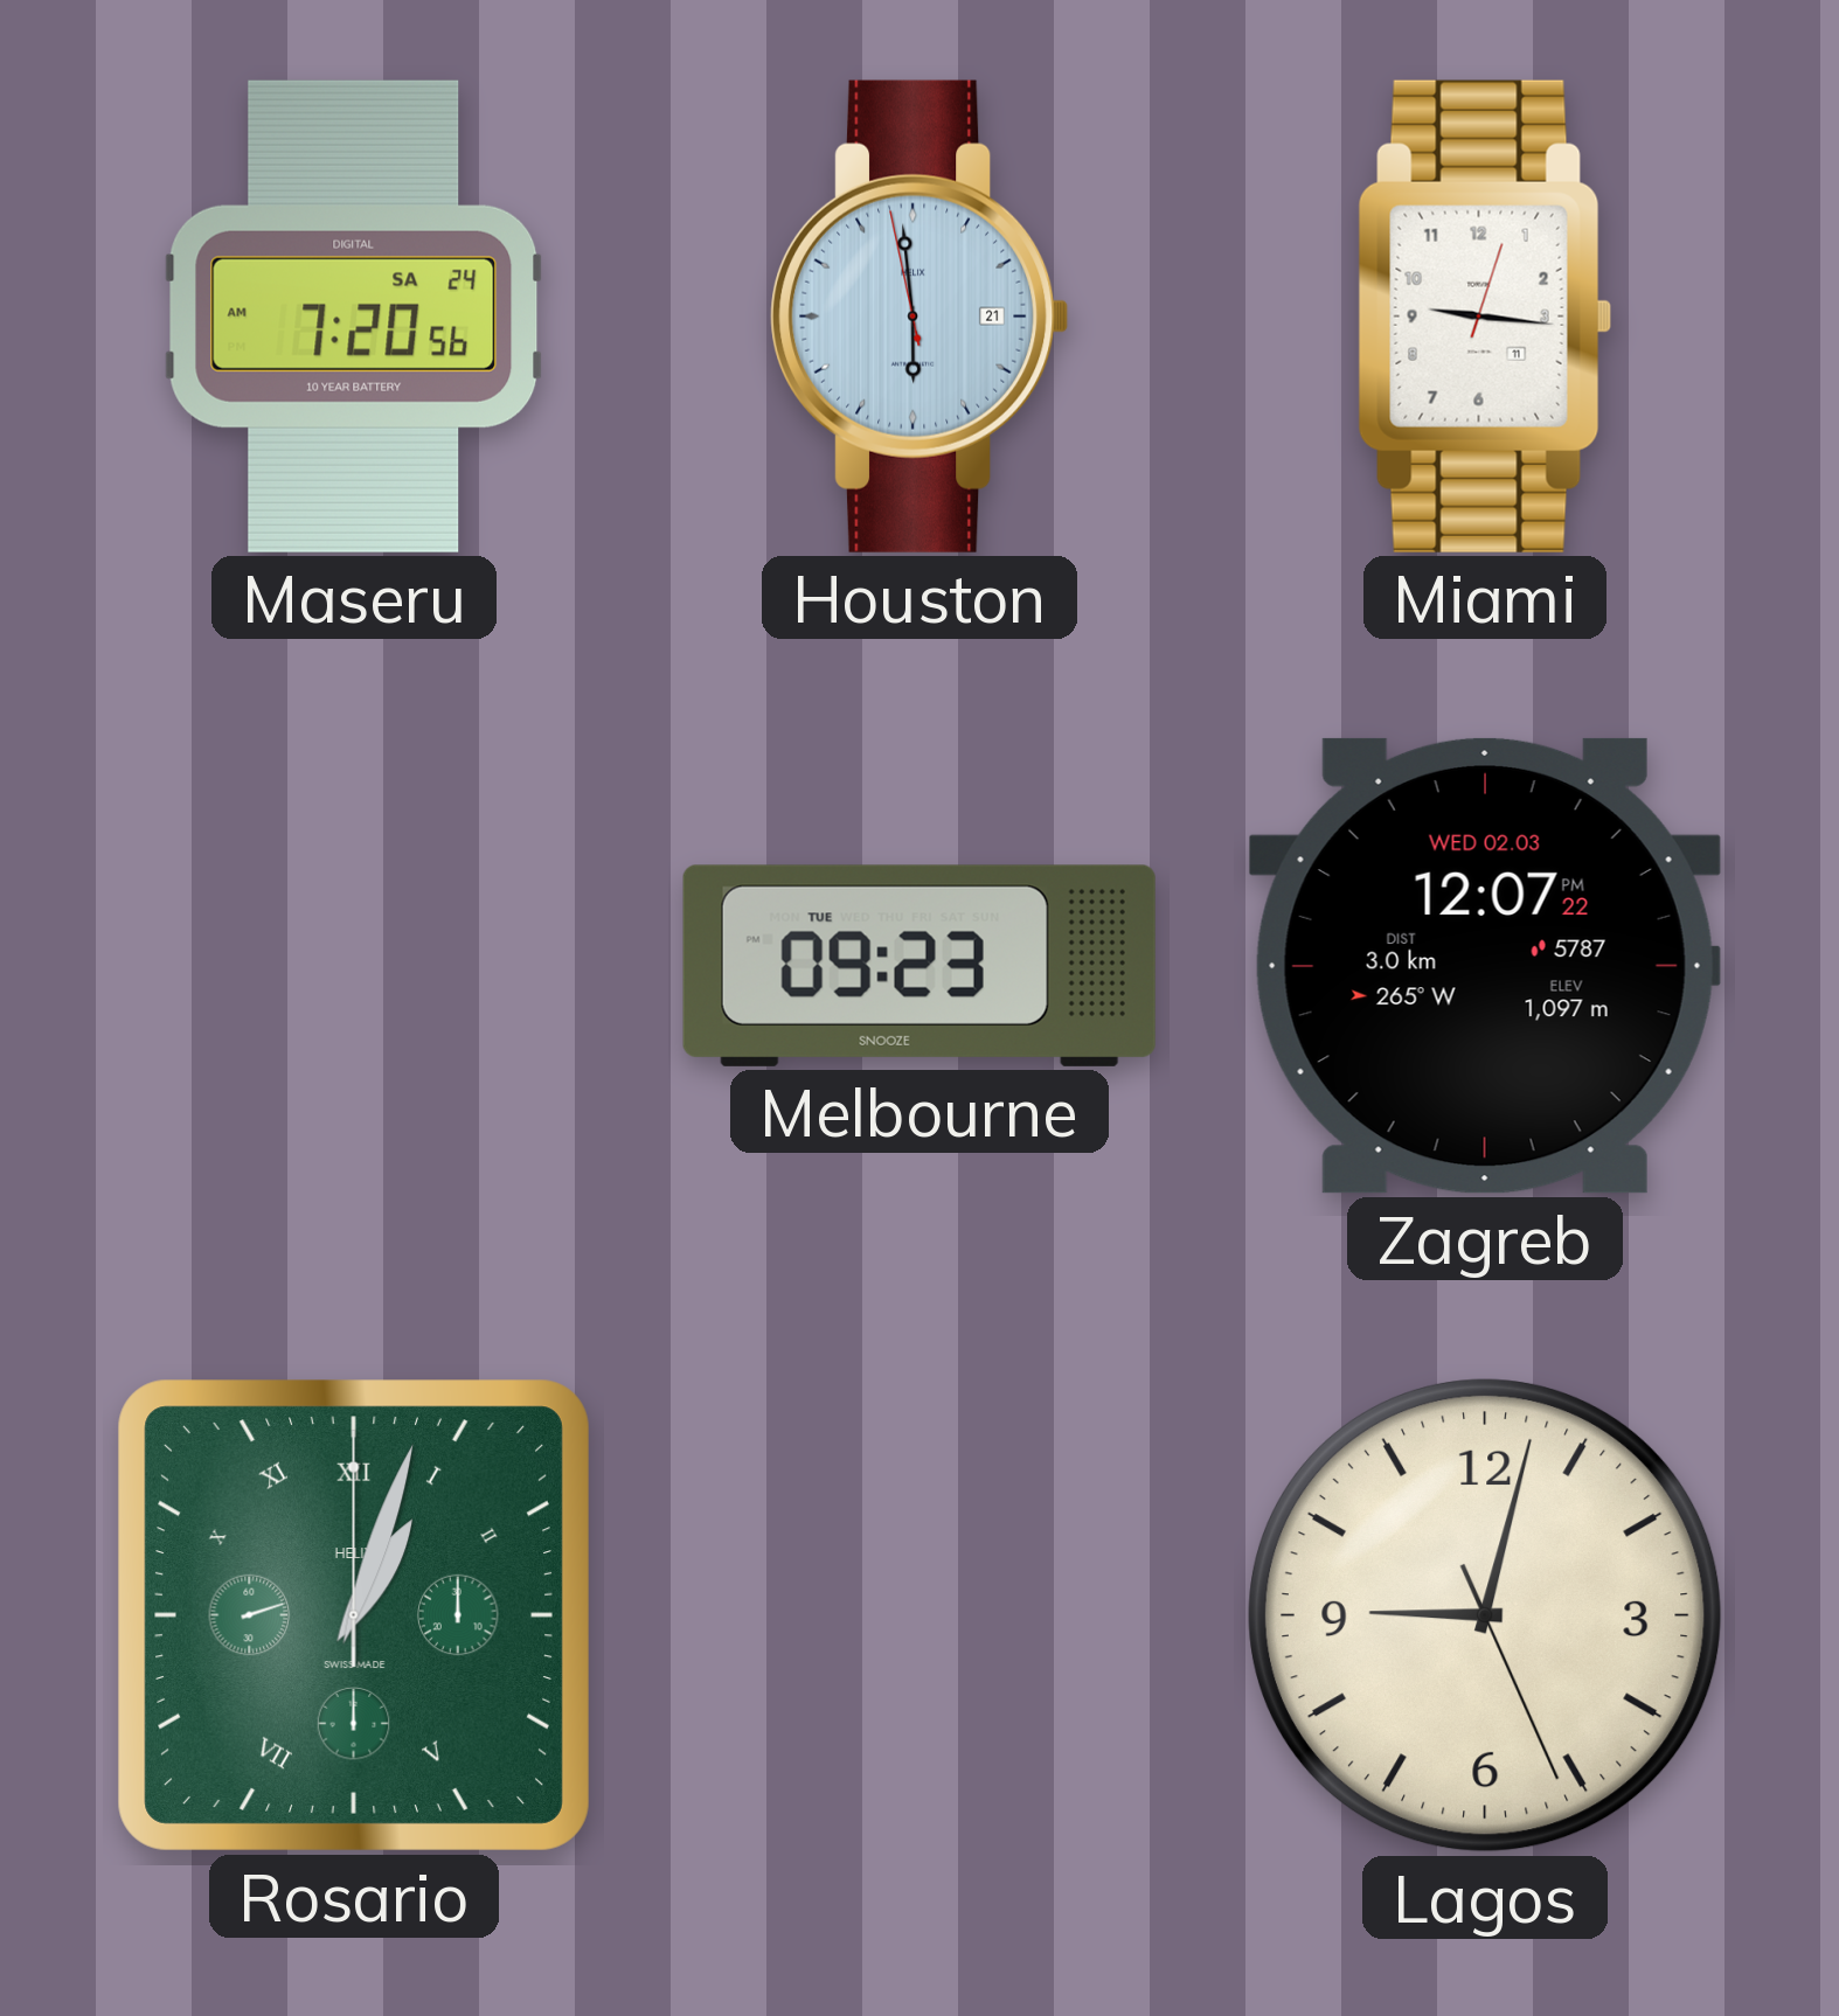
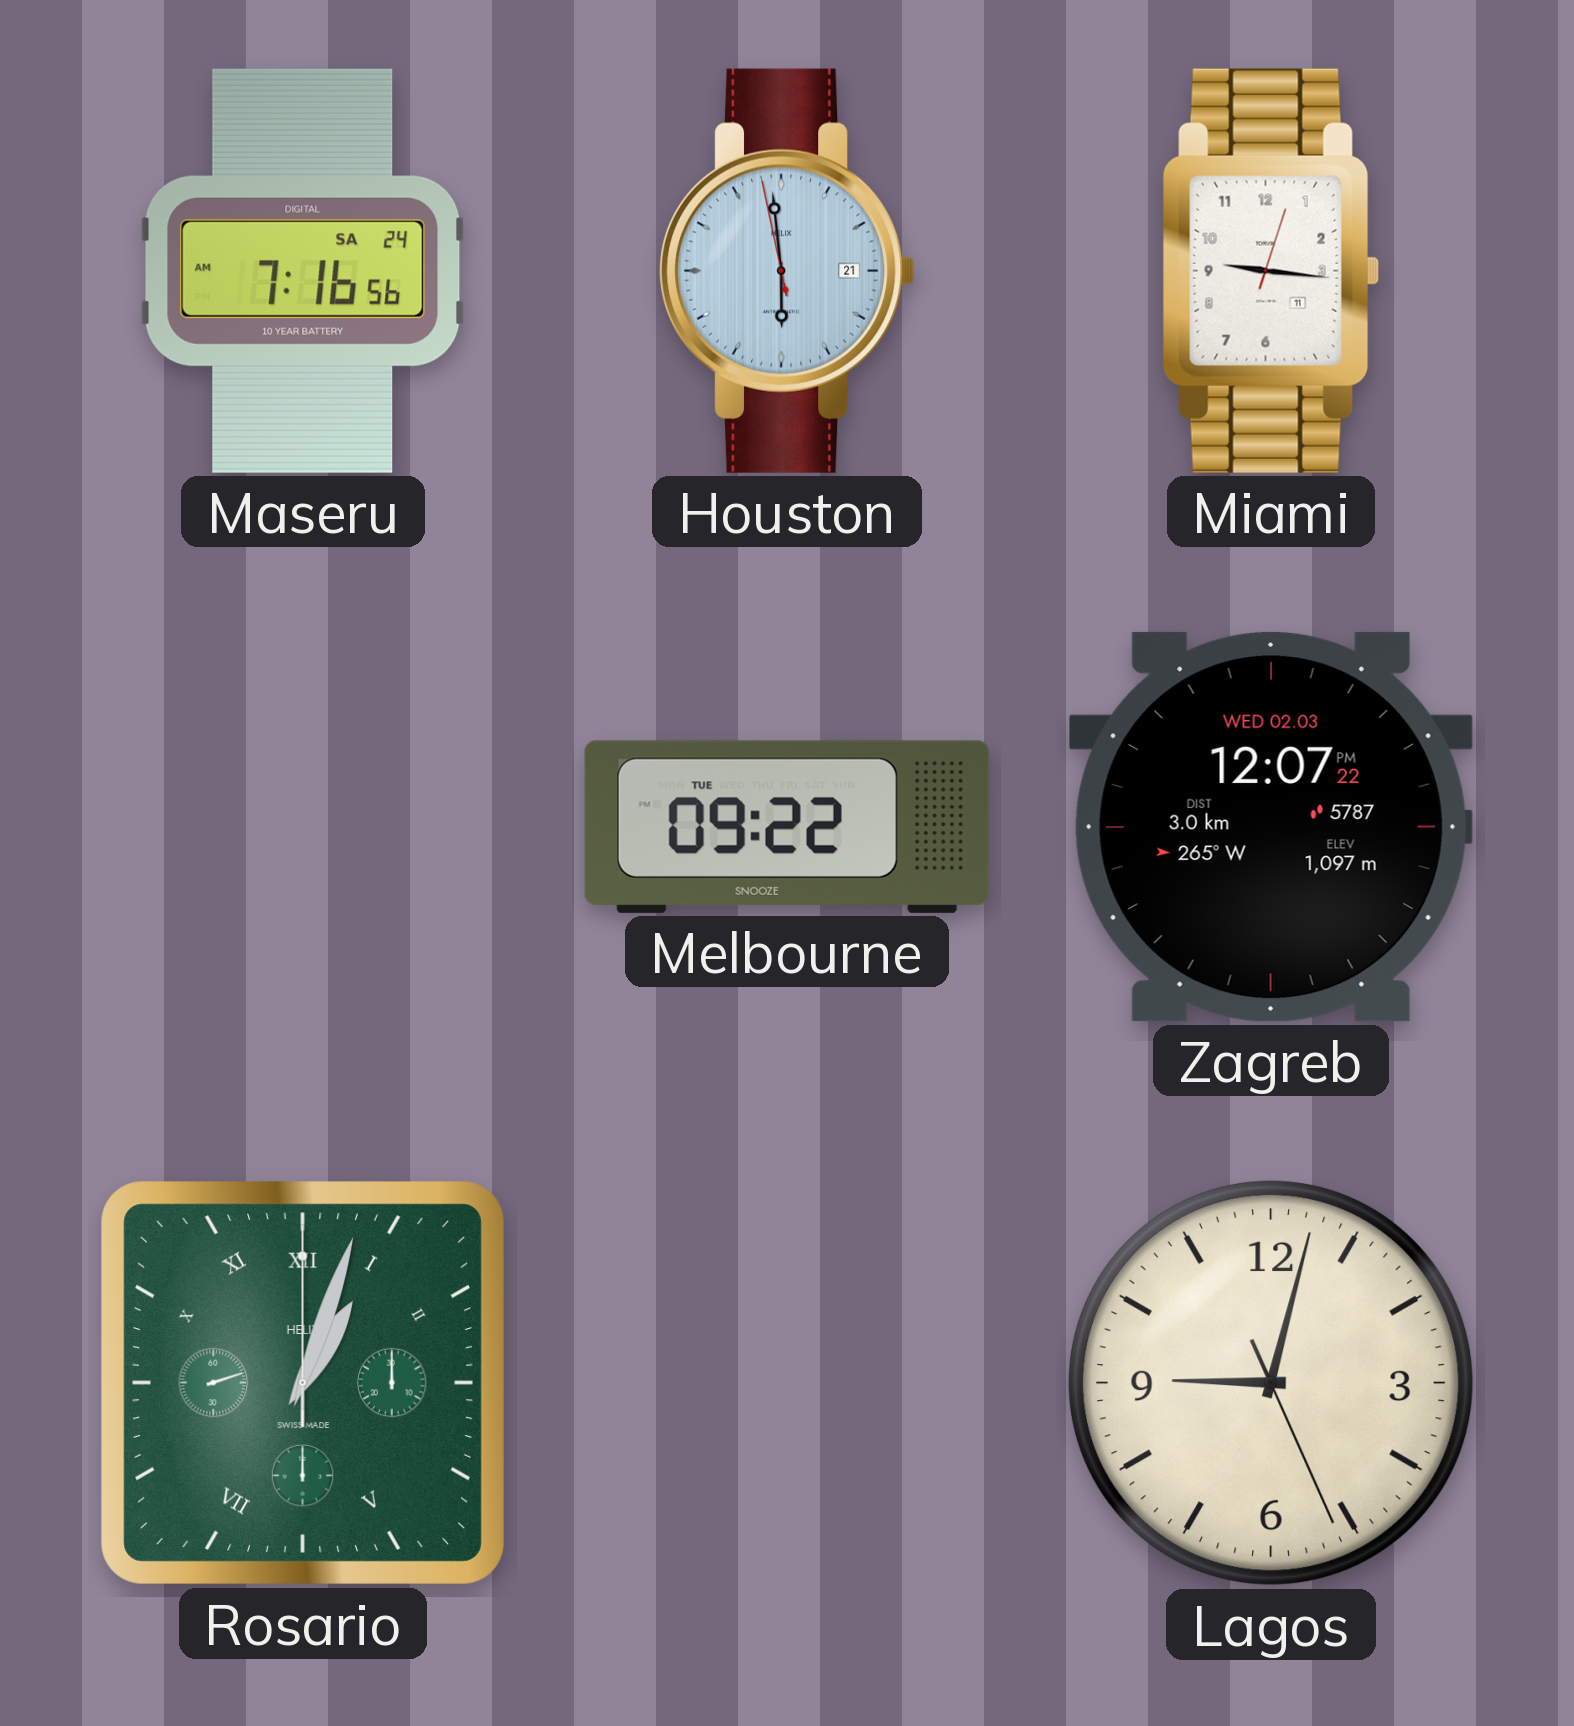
Maseru: 7:20 -> 7:16
Melbourne: 09:23 -> 09:22
